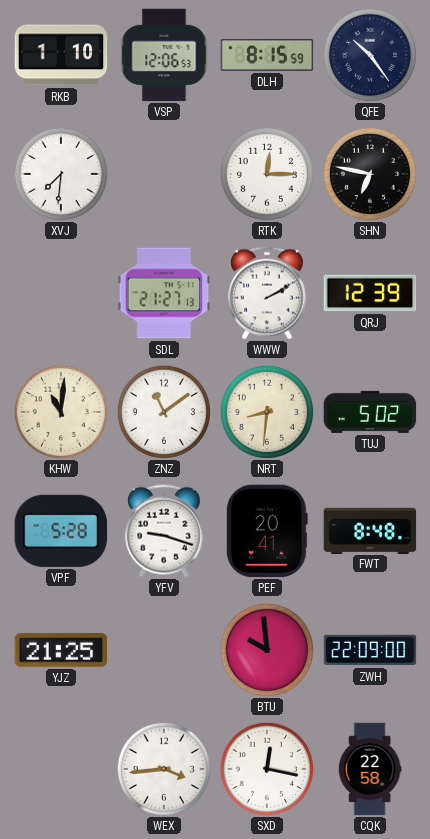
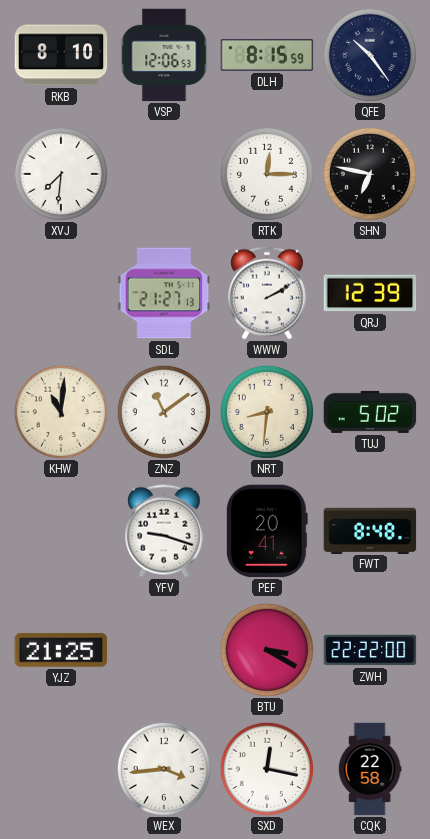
RKB: 1:10 -> 8:10
VPF: 5:28 -> none
BTU: 9:59 -> 3:20
ZWH: 22:09 -> 22:22
